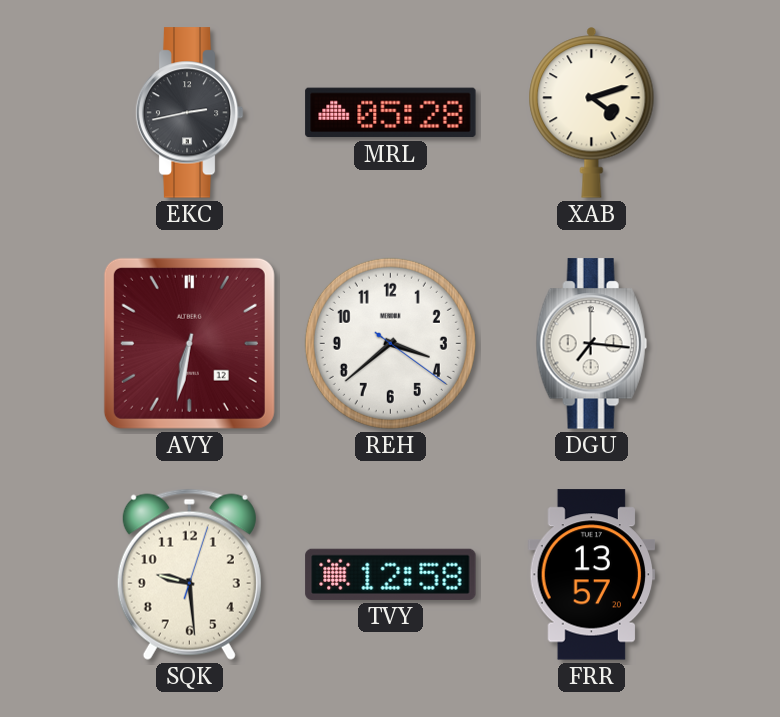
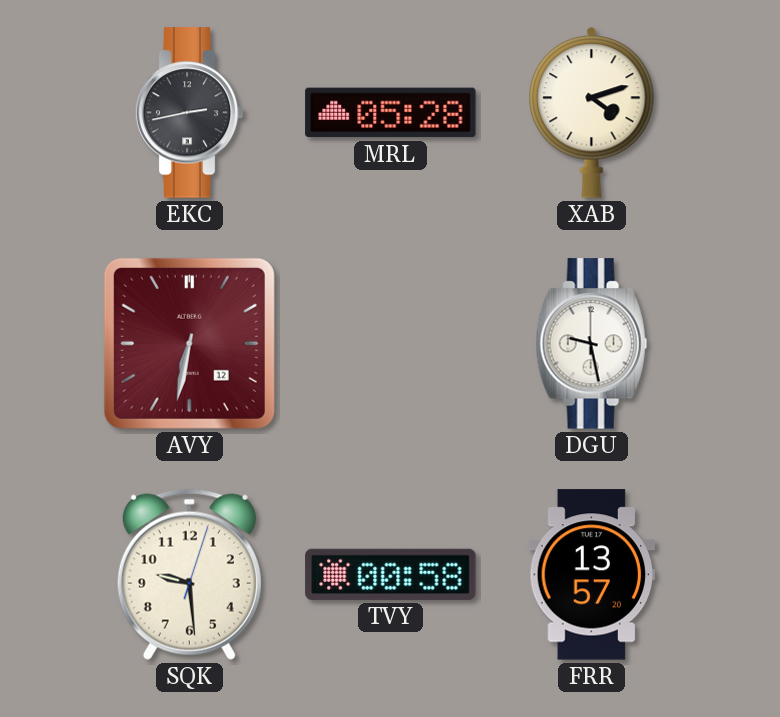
REH: 3:38 -> none
DGU: 7:16 -> 9:28
TVY: 12:58 -> 00:58
